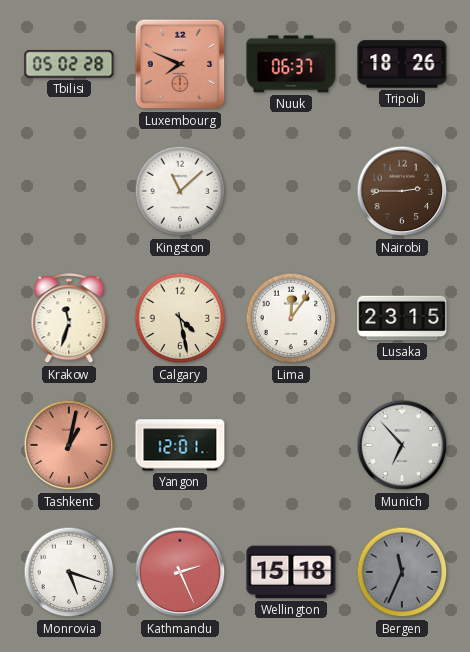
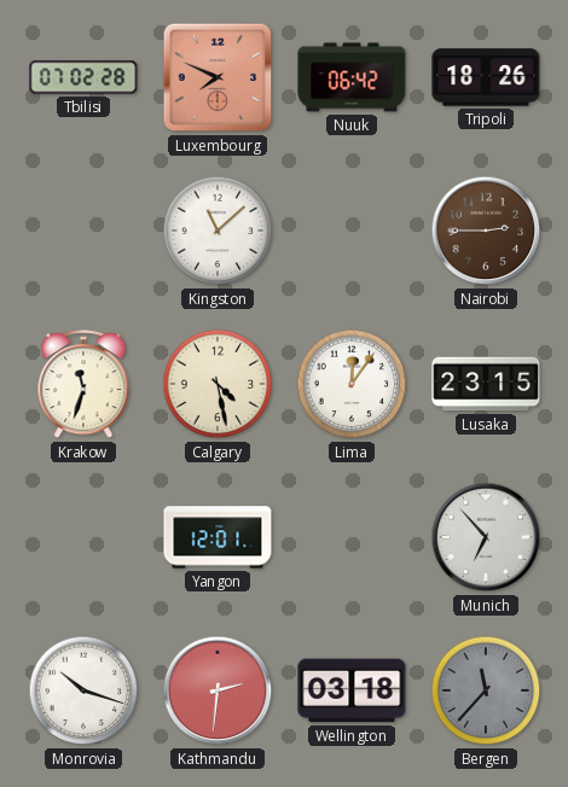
Tbilisi: 05:02 -> 07:02
Nuuk: 06:37 -> 06:42
Tashkent: 1:02 -> none
Monrovia: 5:18 -> 10:18
Kathmandu: 2:26 -> 2:31
Wellington: 15:18 -> 03:18
Bergen: 11:34 -> 11:37
